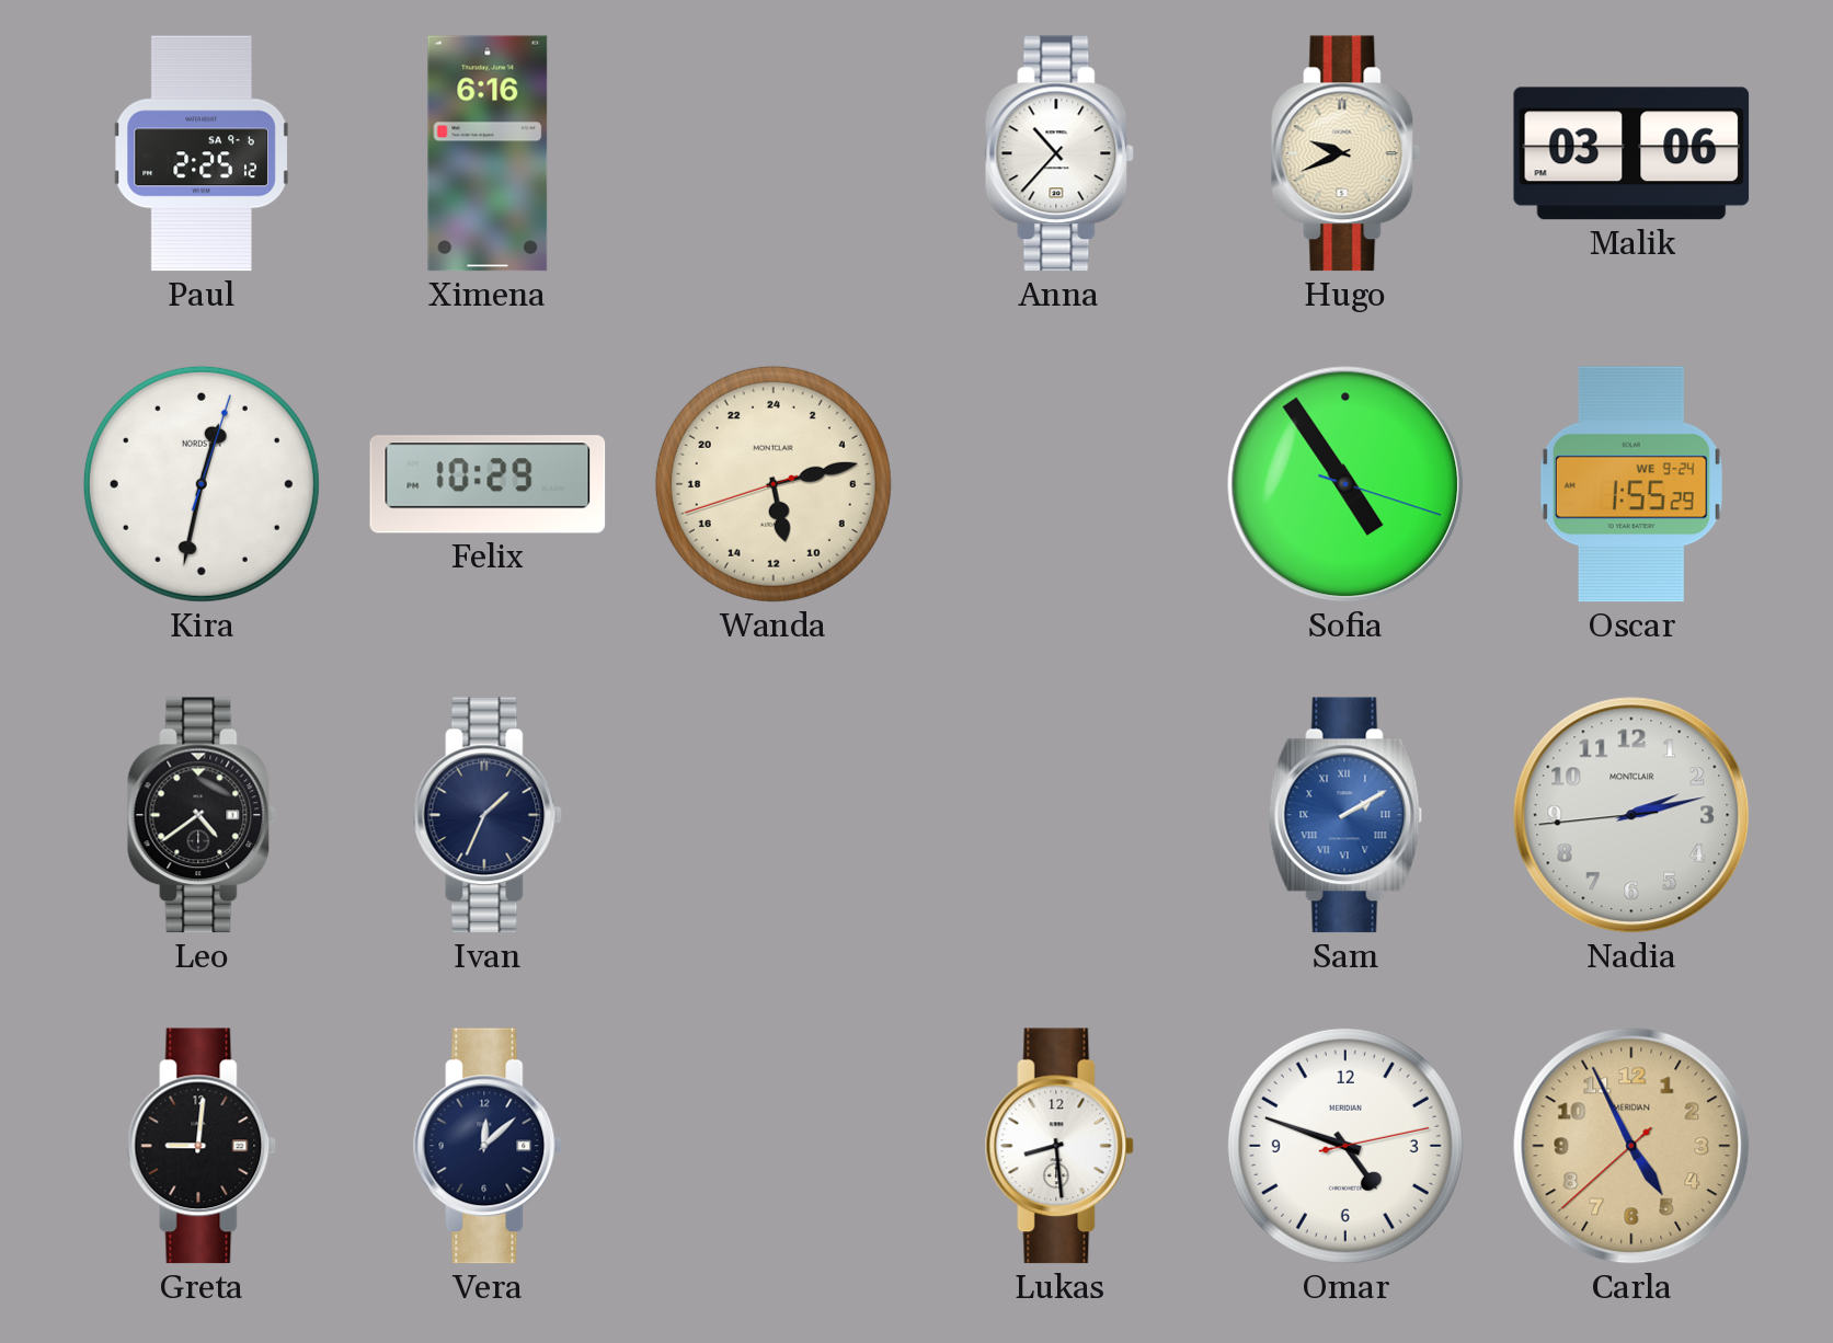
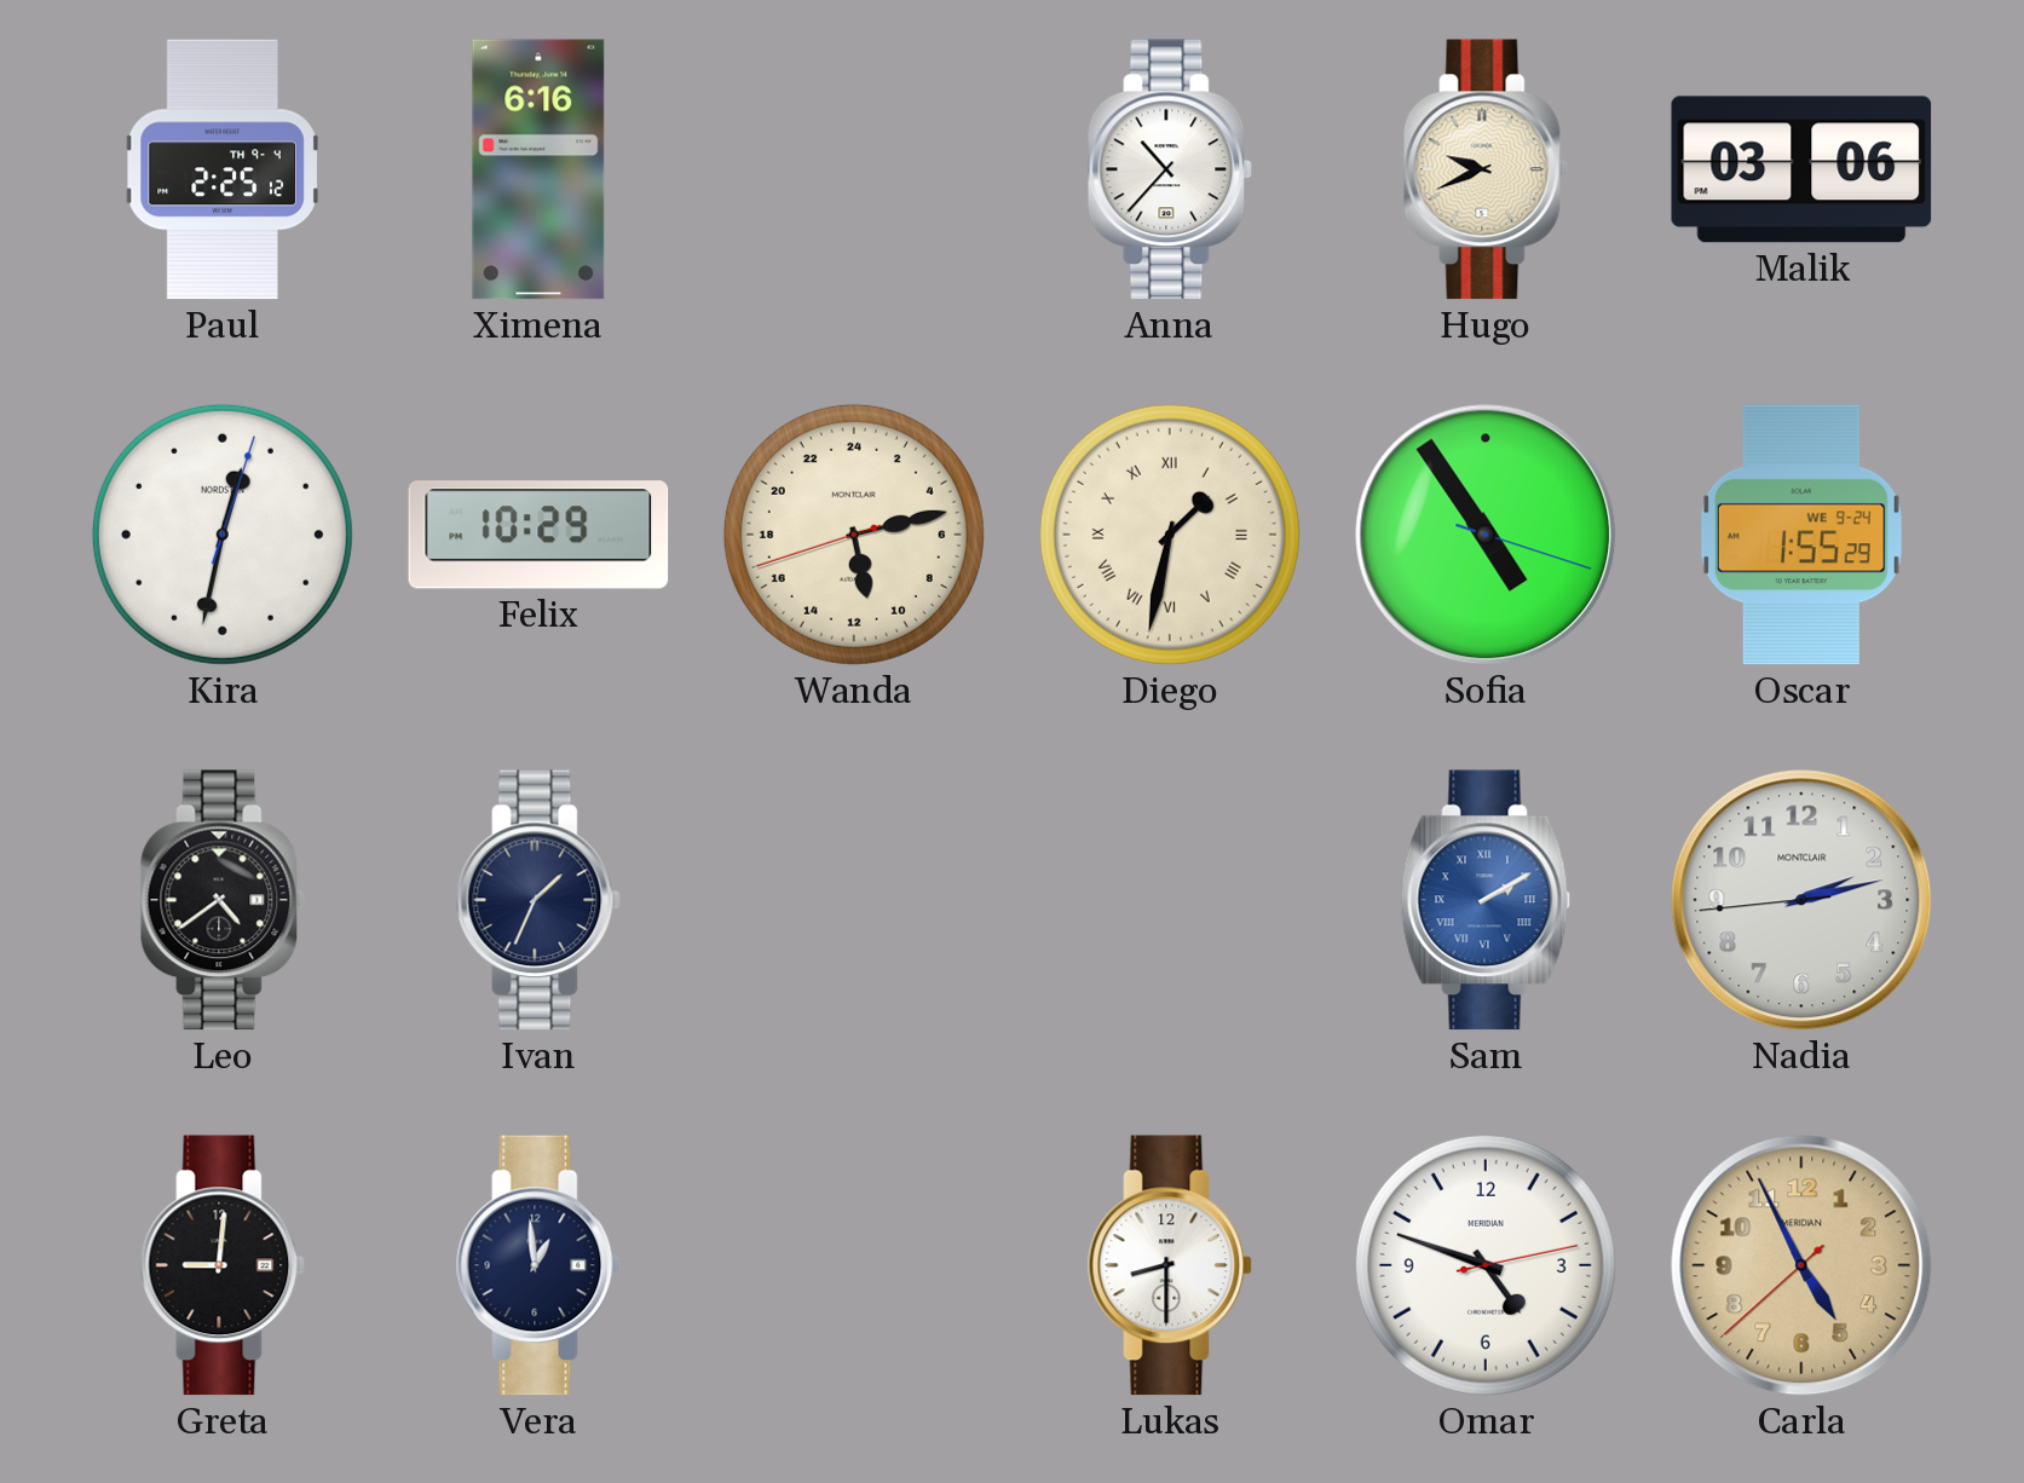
Paul date: SA 9-6 -> TH 9-4
Diego: none -> 1:32
Vera: 12:08 -> 12:59
Lukas: 8:29 -> 8:30
